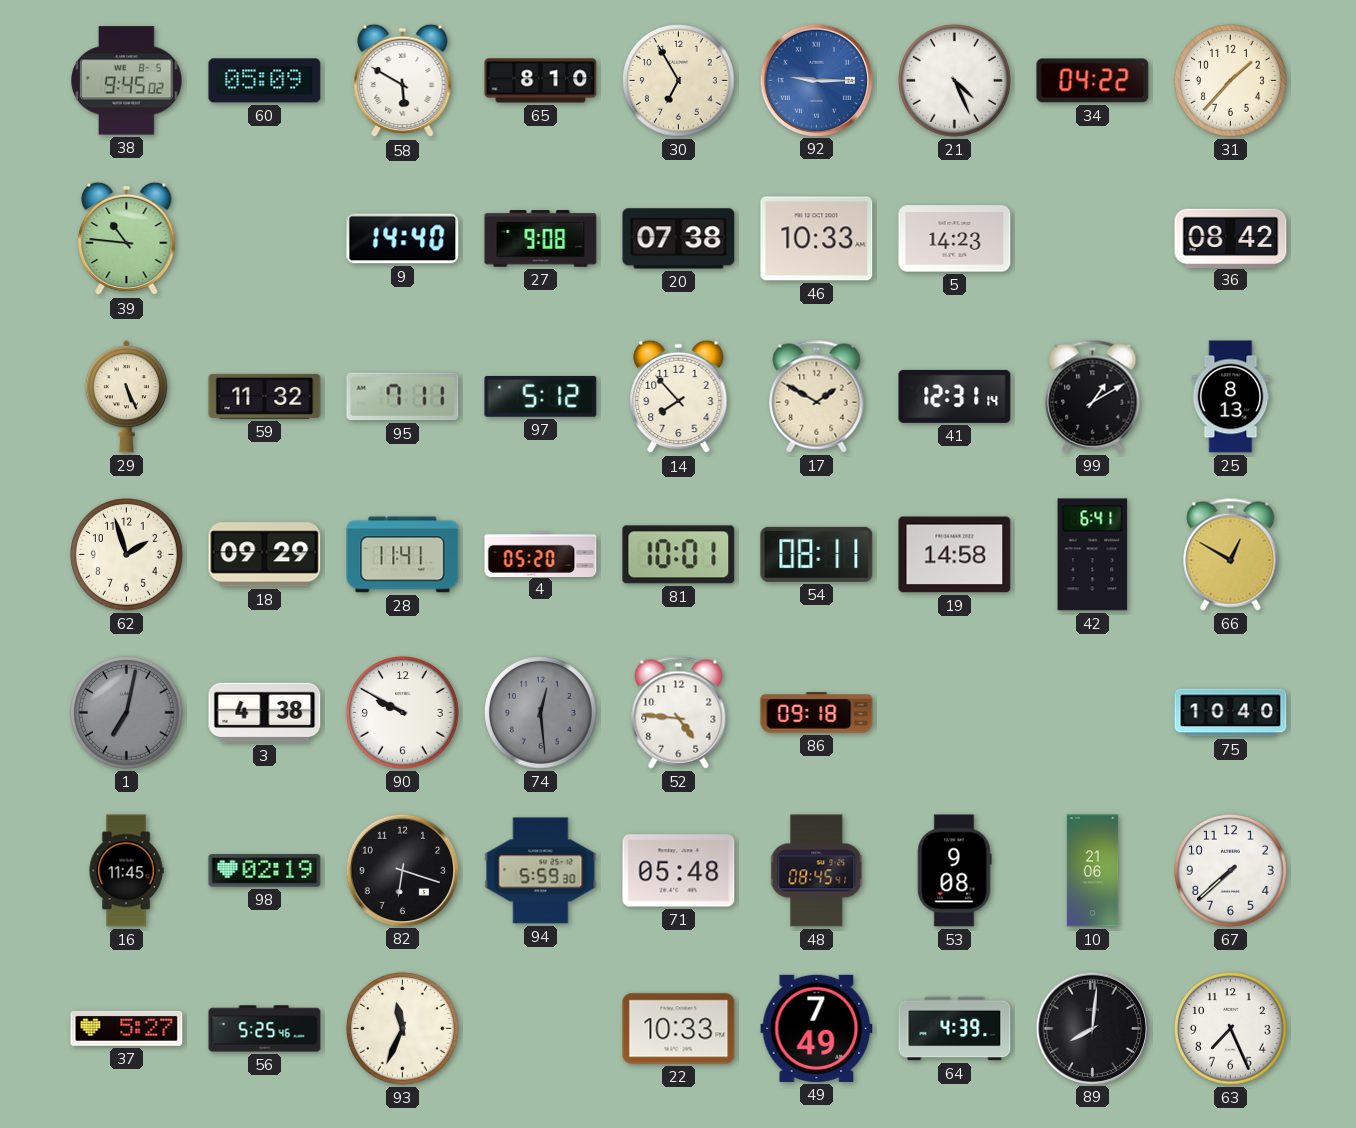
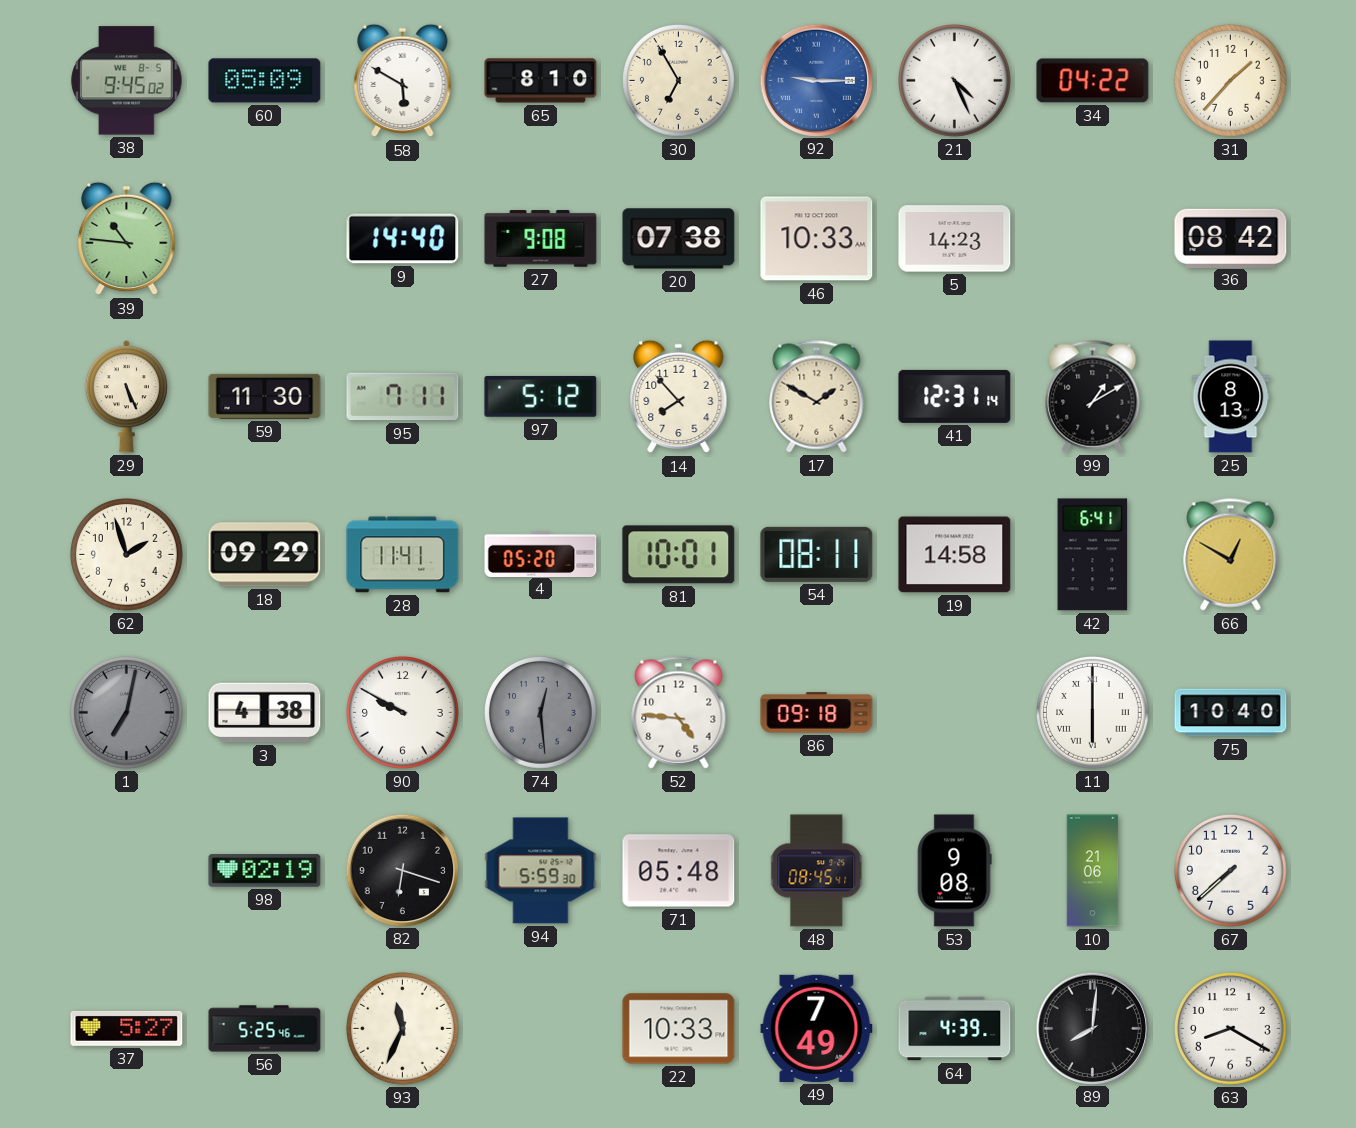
59: 11:32 -> 11:30
11: none -> 6:00
16: 11:45 -> none
63: 7:26 -> 8:20
